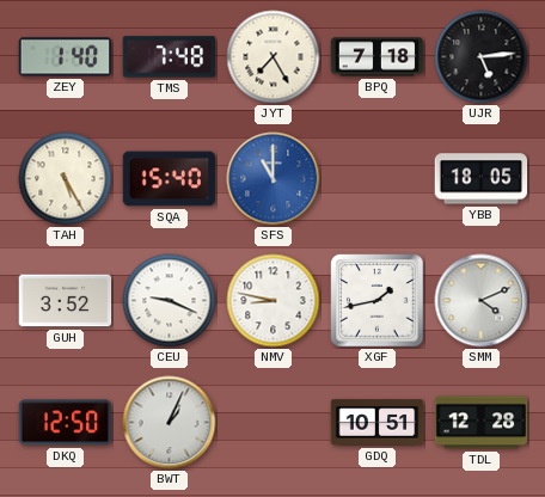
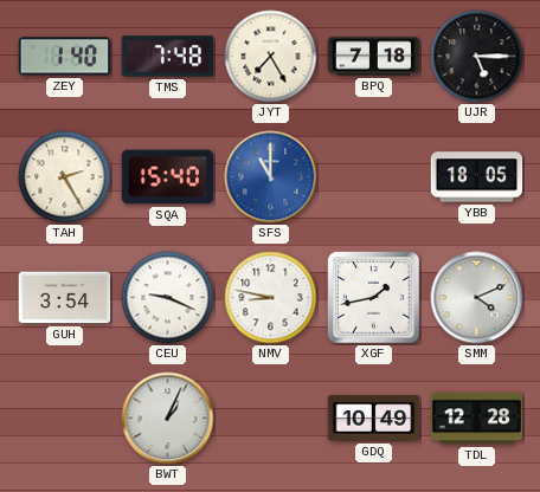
UJR: 5:14 -> 5:15
TAH: 5:25 -> 2:25
GUH: 3:52 -> 3:54
DKQ: 12:50 -> none
GDQ: 10:51 -> 10:49
